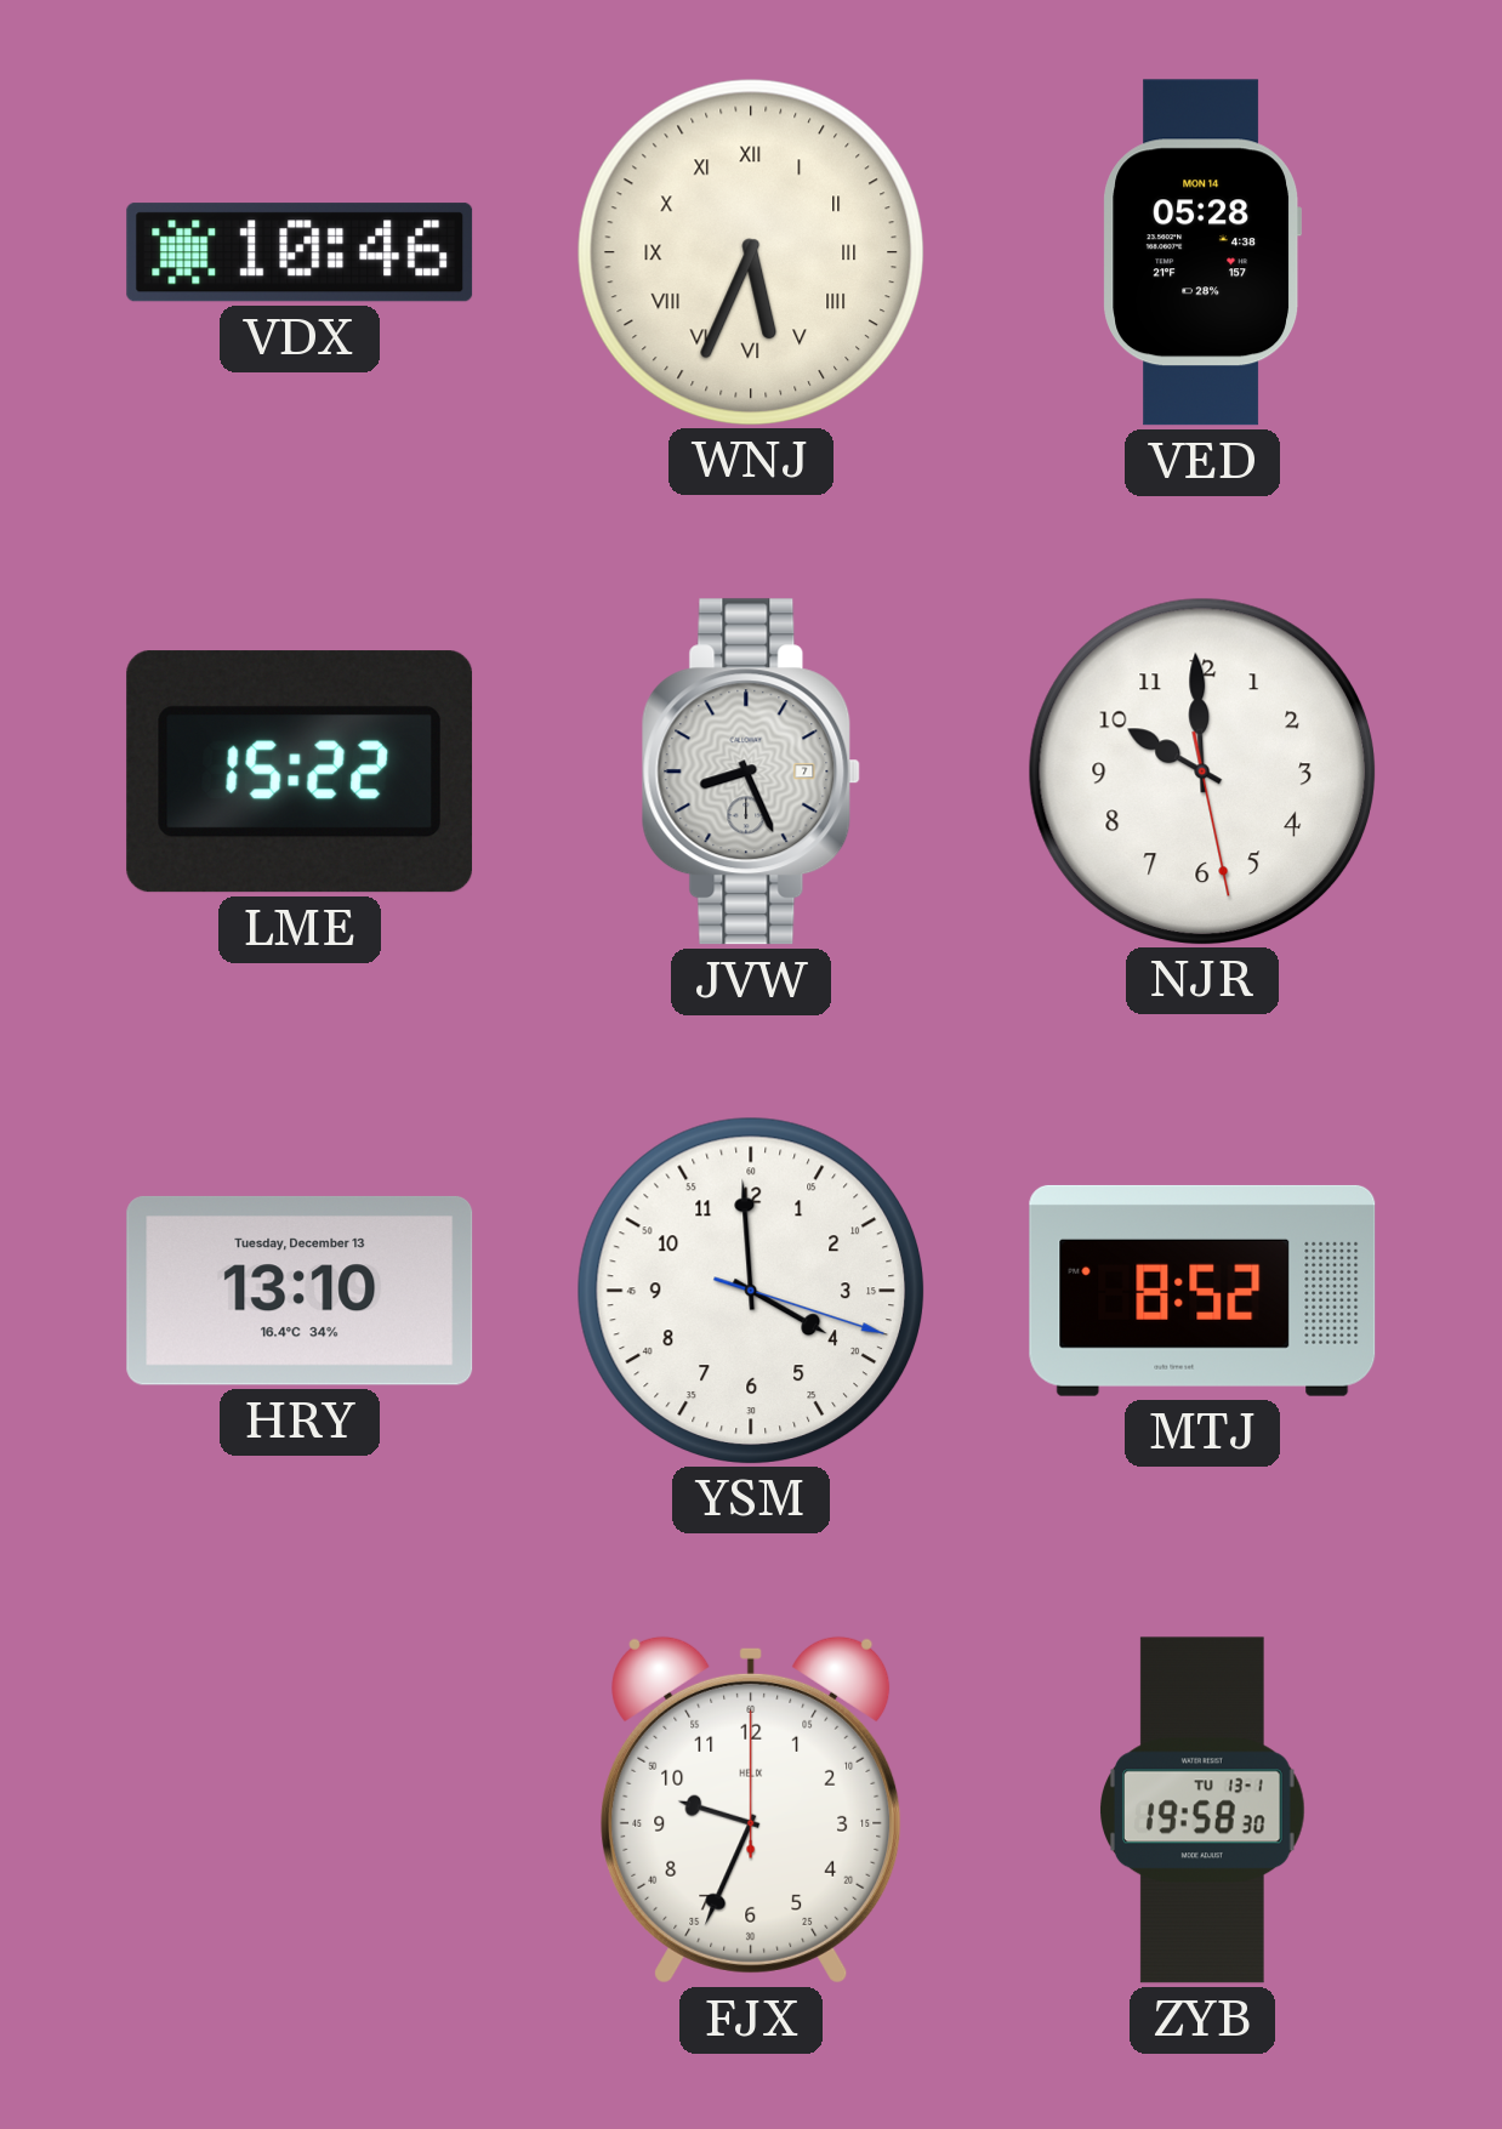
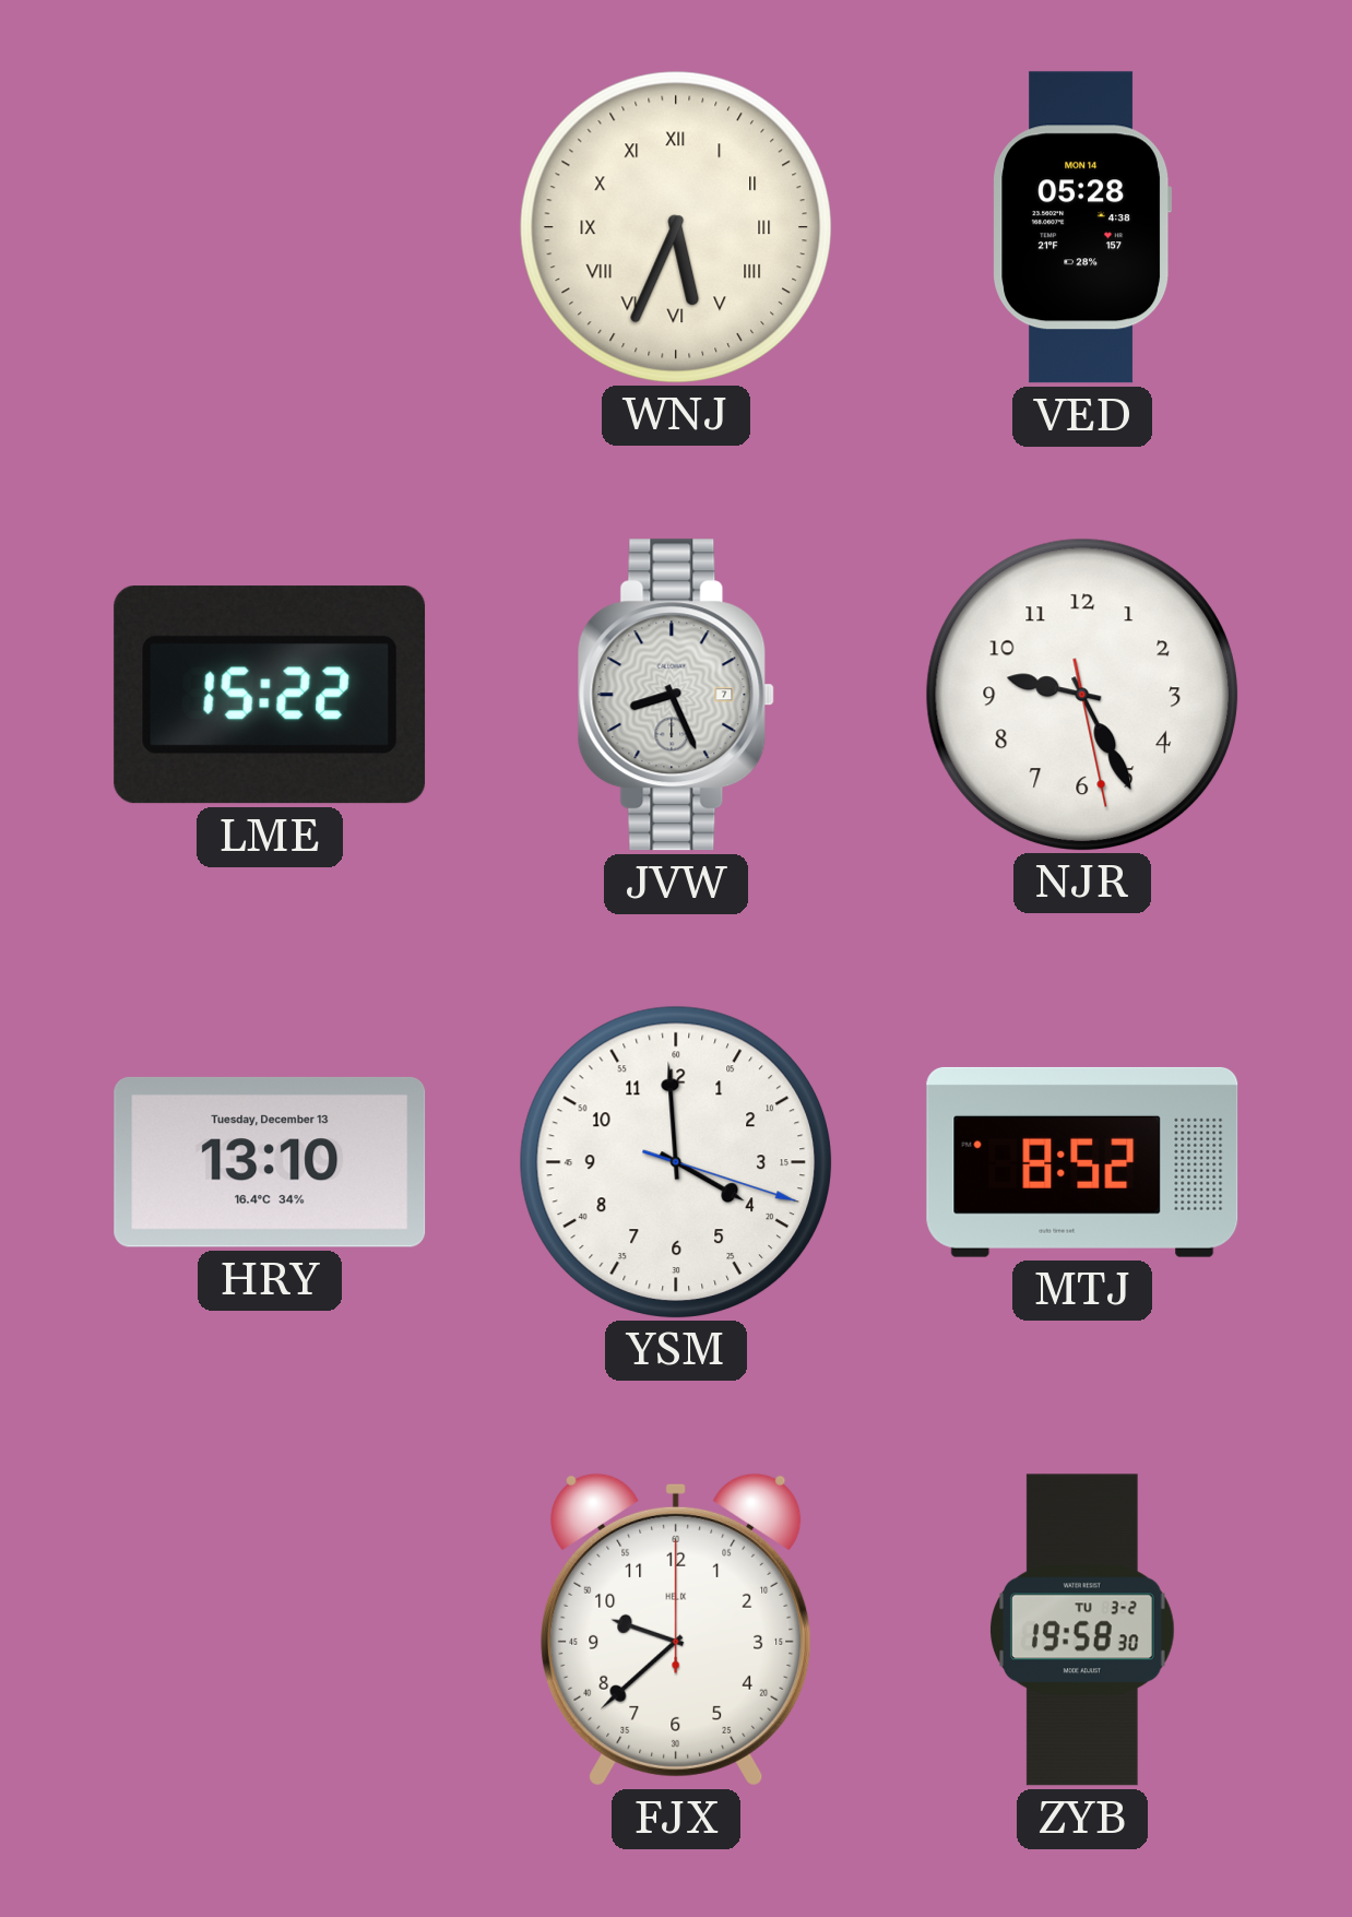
VDX: 10:46 -> none
NJR: 9:59 -> 9:25
FJX: 9:34 -> 9:38
ZYB date: TU 13-1 -> TU 3-2
